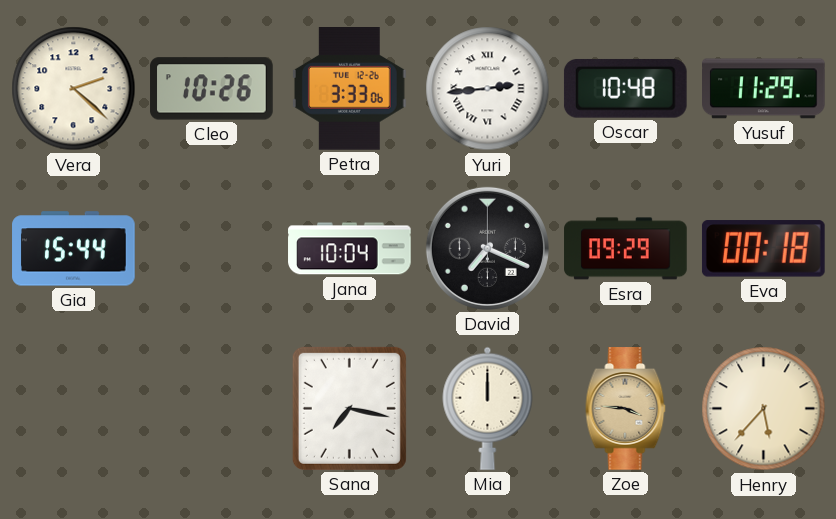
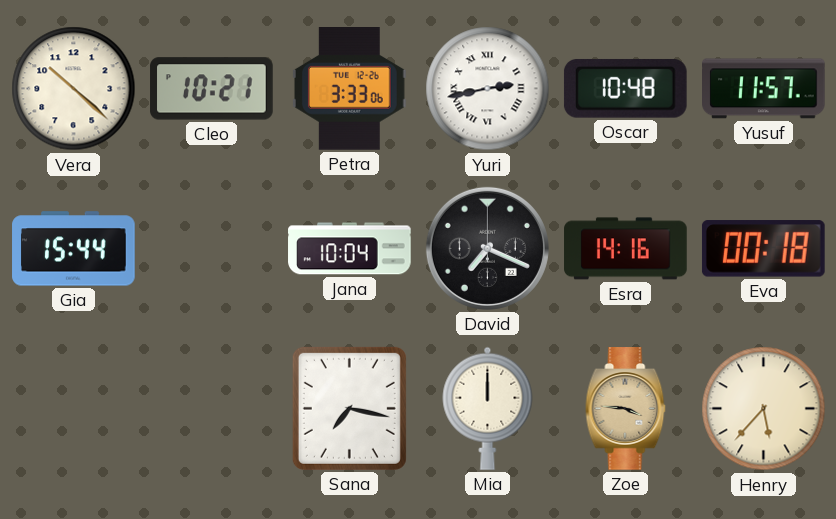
Vera: 2:22 -> 10:22
Cleo: 10:26 -> 10:21
Yuri: 2:44 -> 2:43
Yusuf: 11:29 -> 11:57
Esra: 09:29 -> 14:16
